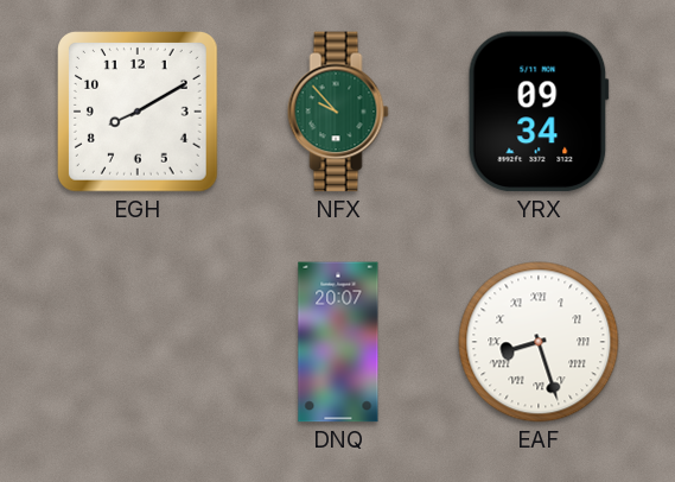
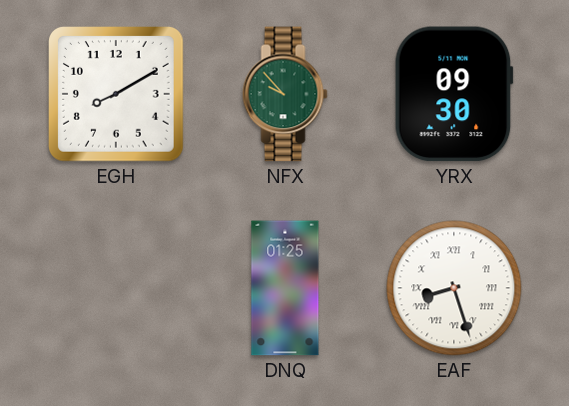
YRX: 09:34 -> 09:30
DNQ: 20:07 -> 01:25
